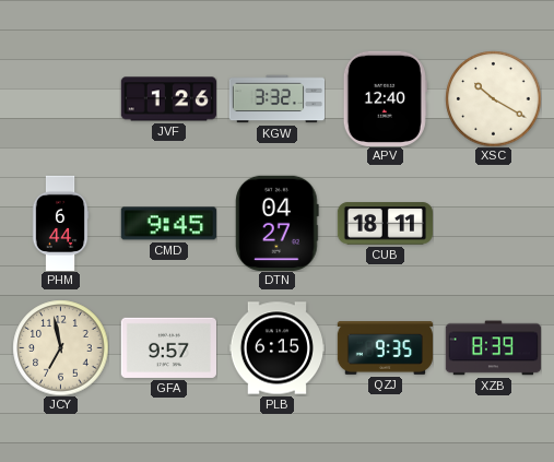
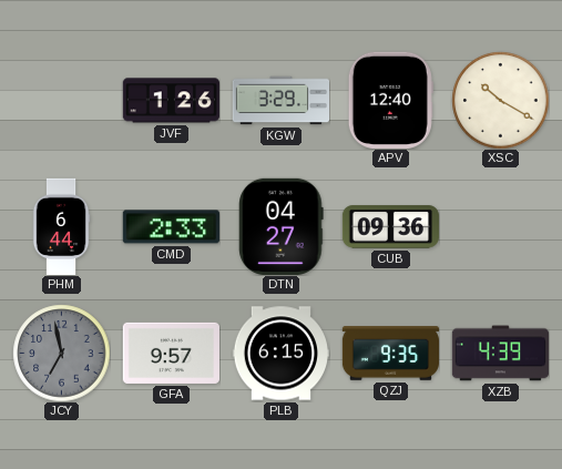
KGW: 3:32 -> 3:29
CMD: 9:45 -> 2:33
CUB: 18:11 -> 09:36
JCY dial: cream -> grey
XZB: 8:39 -> 4:39
